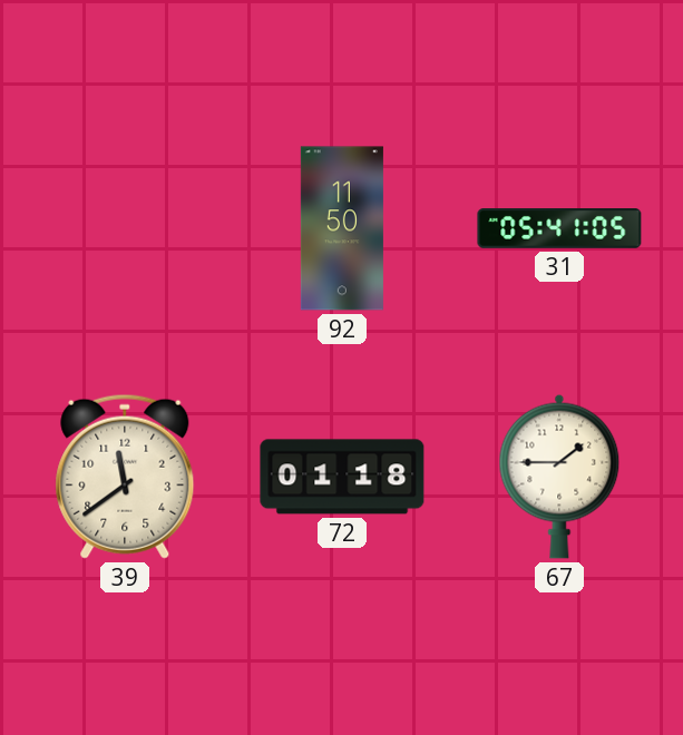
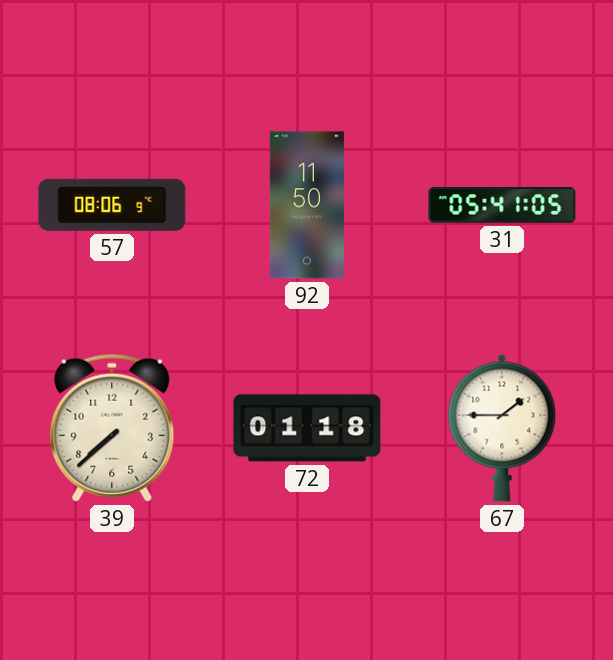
57: none -> 08:06
39: 11:39 -> 7:38
